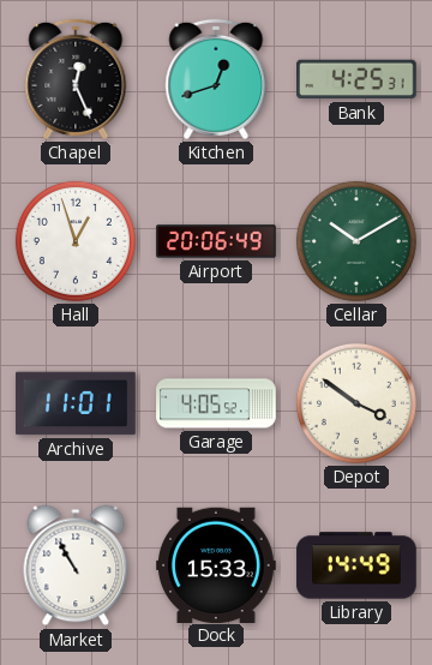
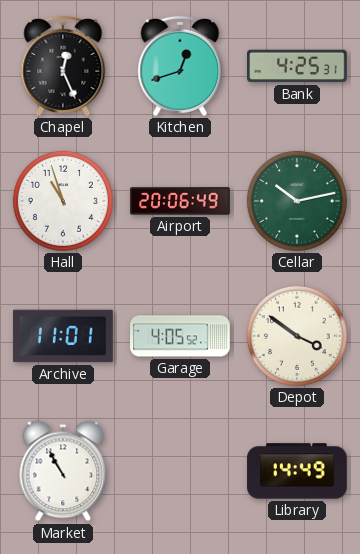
Hall: 12:57 -> 10:57
Cellar: 10:10 -> 10:13
Dock: 15:33 -> none
